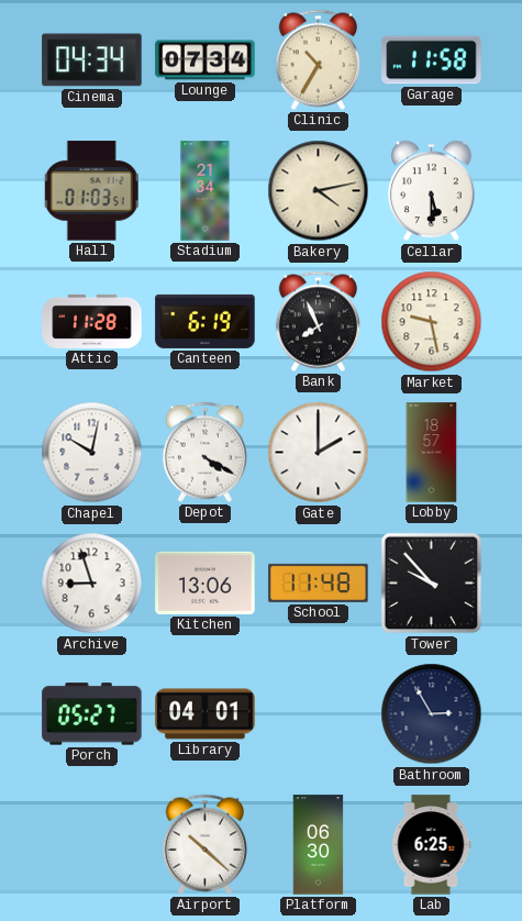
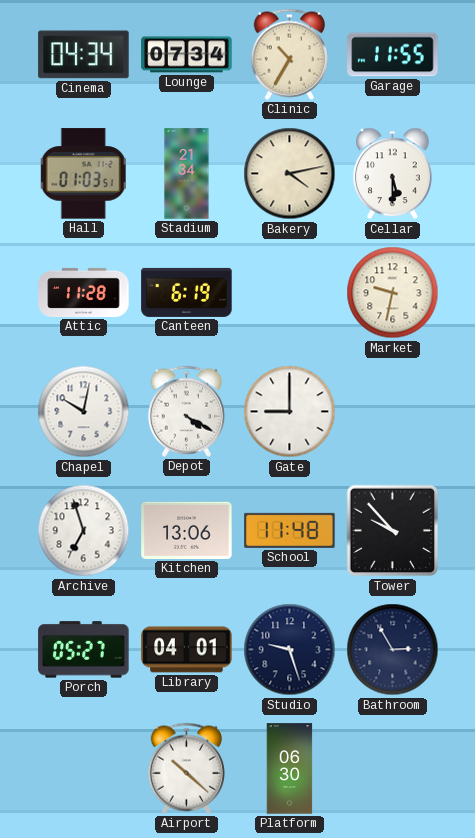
Garage: 11:58 -> 11:55
Bank: 7:56 -> none
Market: 9:28 -> 9:32
Gate: 2:00 -> 9:00
Lobby: 18:57 -> none
Archive: 8:57 -> 6:57
Studio: none -> 9:27
Lab: 6:25 -> none
